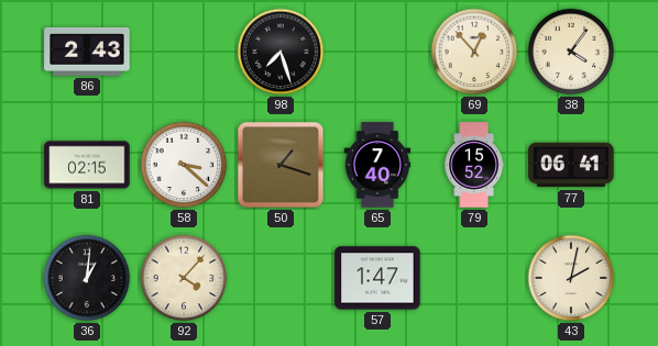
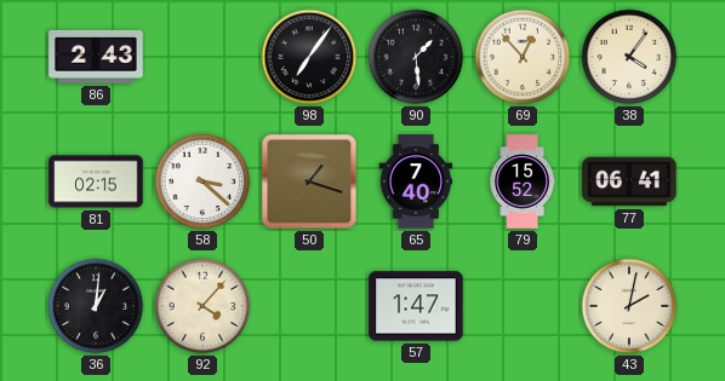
98: 7:27 -> 7:06
90: none -> 1:29
